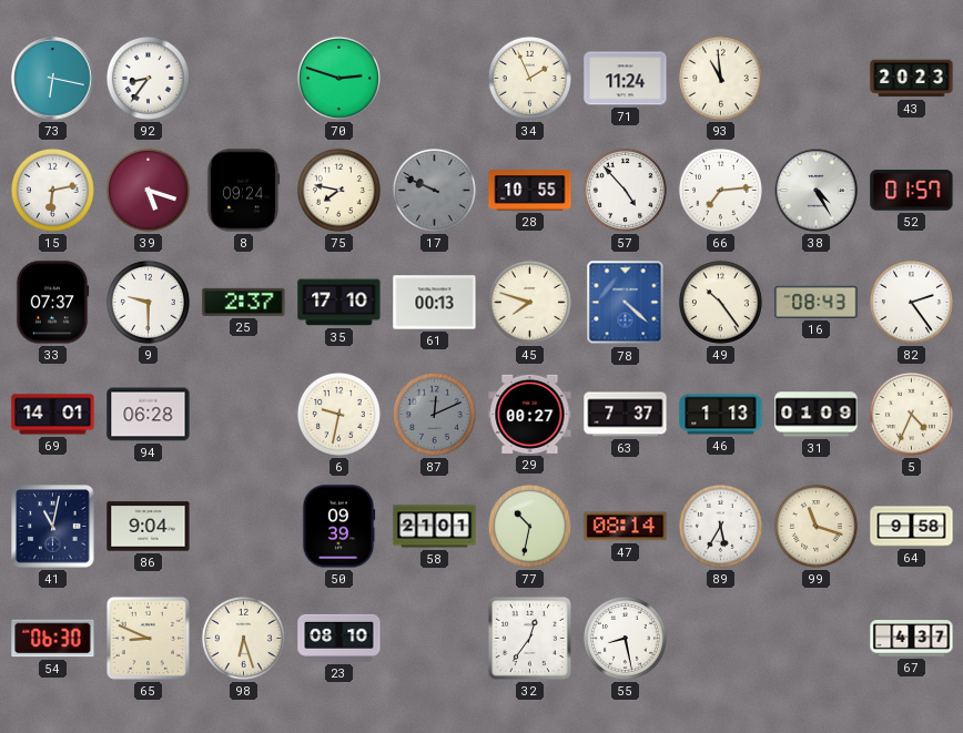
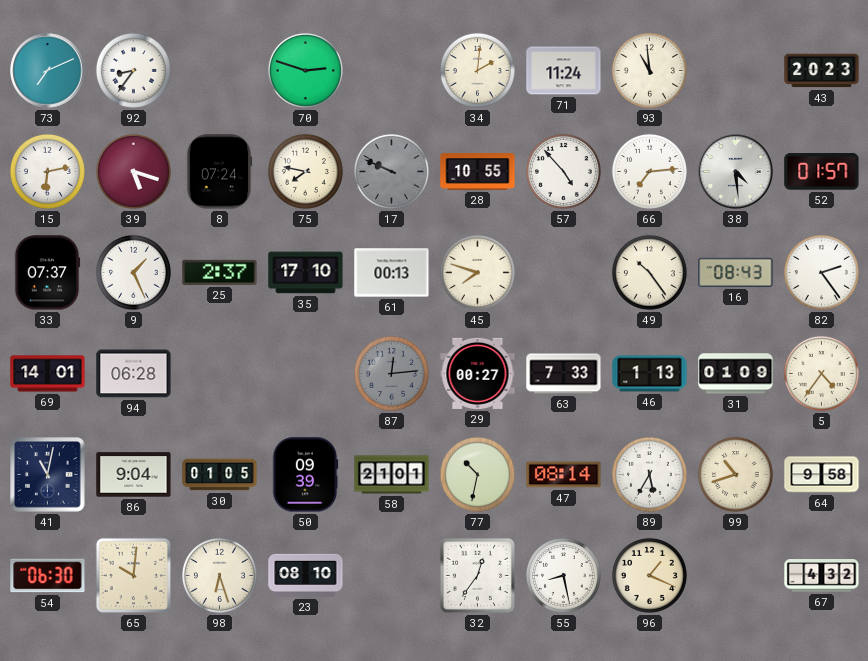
73: 6:17 -> 7:11
34: 1:56 -> 2:01
8: 09:24 -> 07:24
38: 4:25 -> 4:29
9: 9:30 -> 1:26
78: 4:22 -> none
6: 9:32 -> none
87: 12:11 -> 12:14
63: 7:37 -> 7:33
5: 4:34 -> 4:36
30: none -> 01:05
99: 11:18 -> 10:42
65: 8:49 -> 10:01
96: none -> 1:19
67: 4:37 -> 4:32
